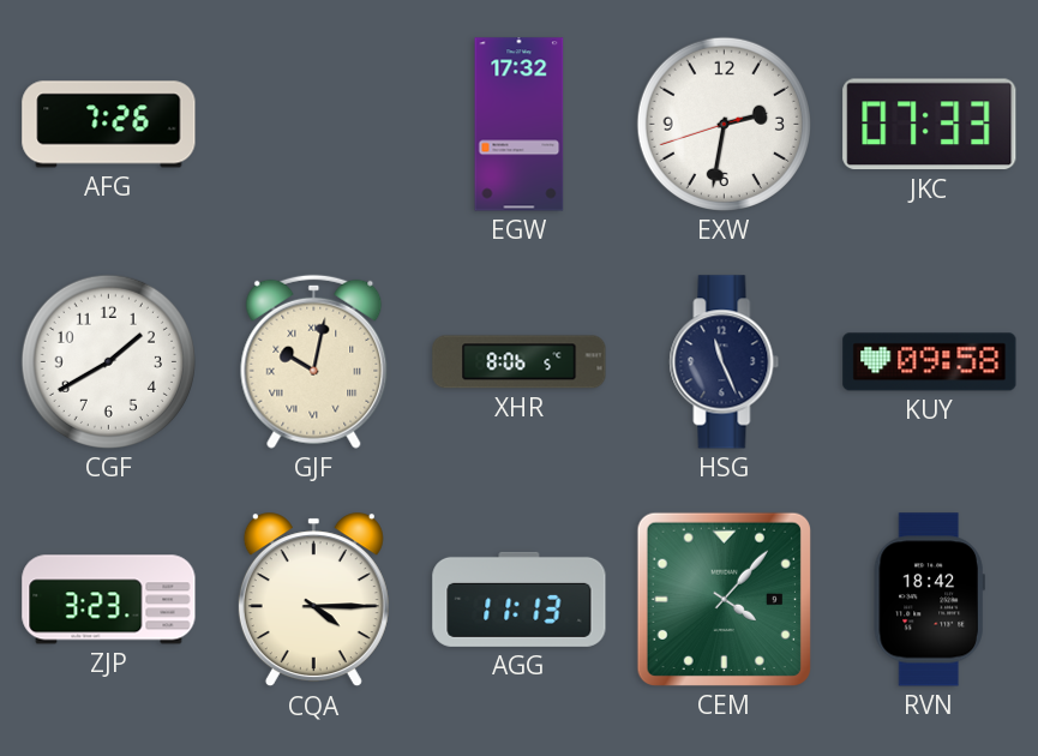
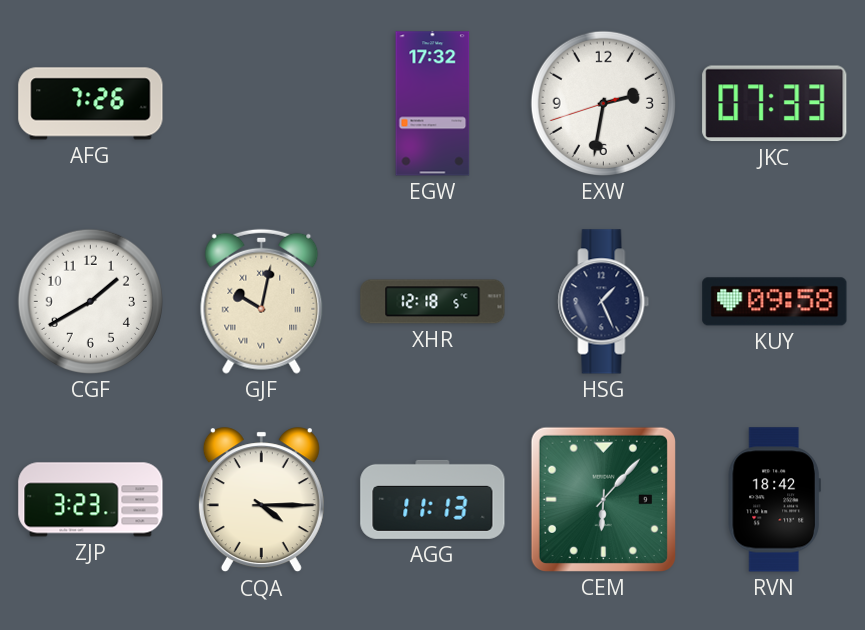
XHR: 8:06 -> 12:18
HSG: 11:26 -> 1:26
CEM: 4:07 -> 6:07
